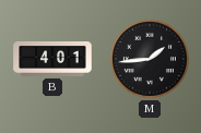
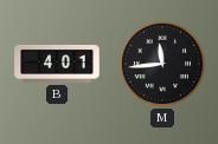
M: 1:44 -> 11:44
